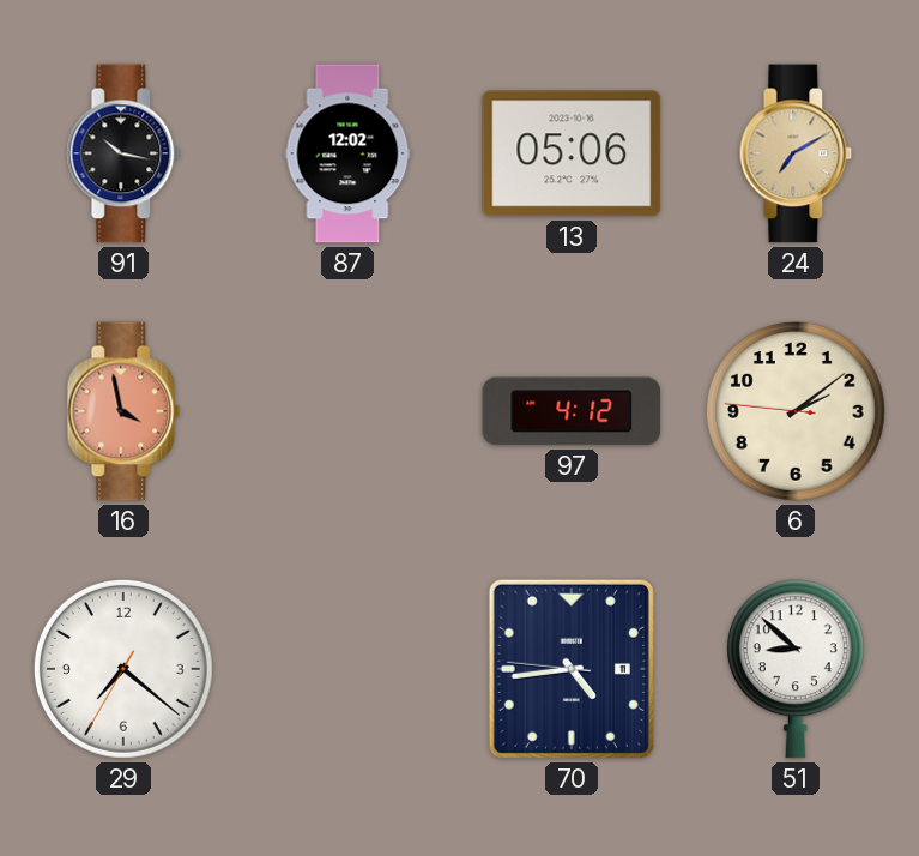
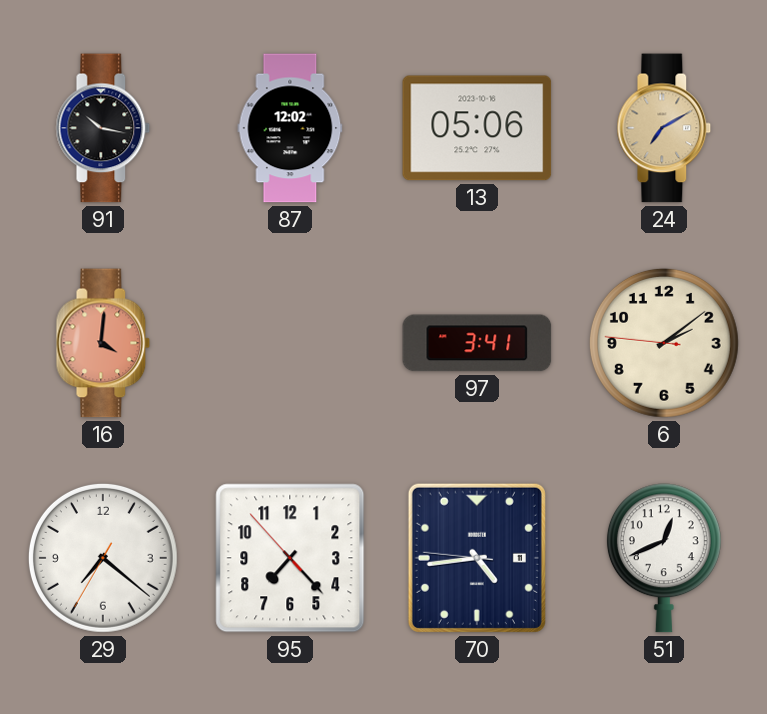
16: 3:58 -> 4:01
97: 4:12 -> 3:41
95: none -> 7:22
51: 8:52 -> 12:41
